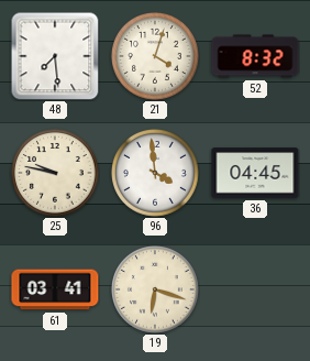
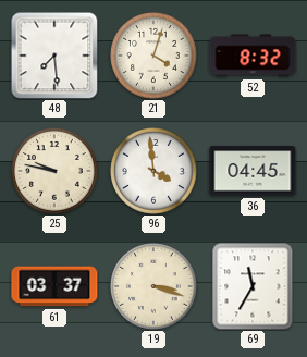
61: 03:41 -> 03:37
19: 6:18 -> 3:18
69: none -> 11:35
